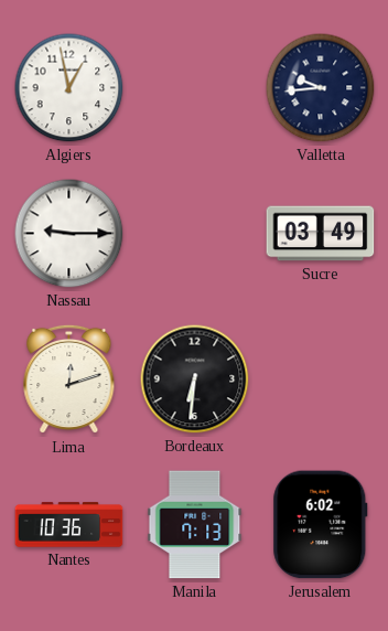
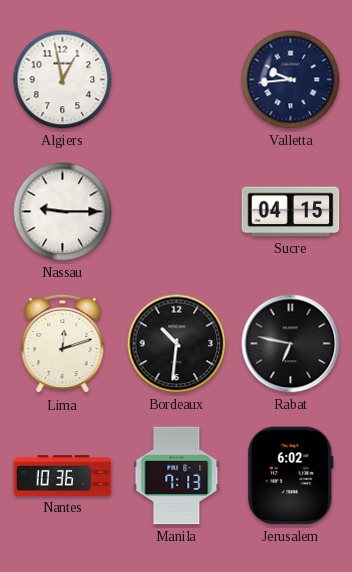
Sucre: 03:49 -> 04:15
Bordeaux: 6:31 -> 10:31
Rabat: none -> 6:47
